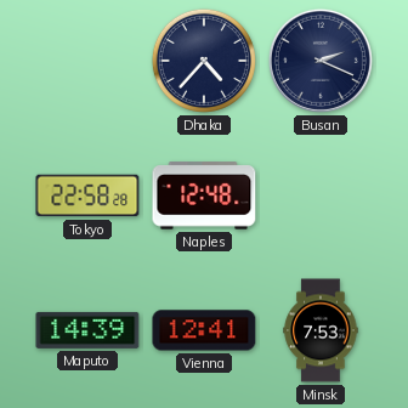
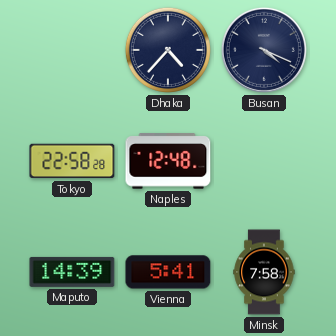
Busan: 2:19 -> 4:19
Vienna: 12:41 -> 5:41
Minsk: 7:53 -> 7:58
